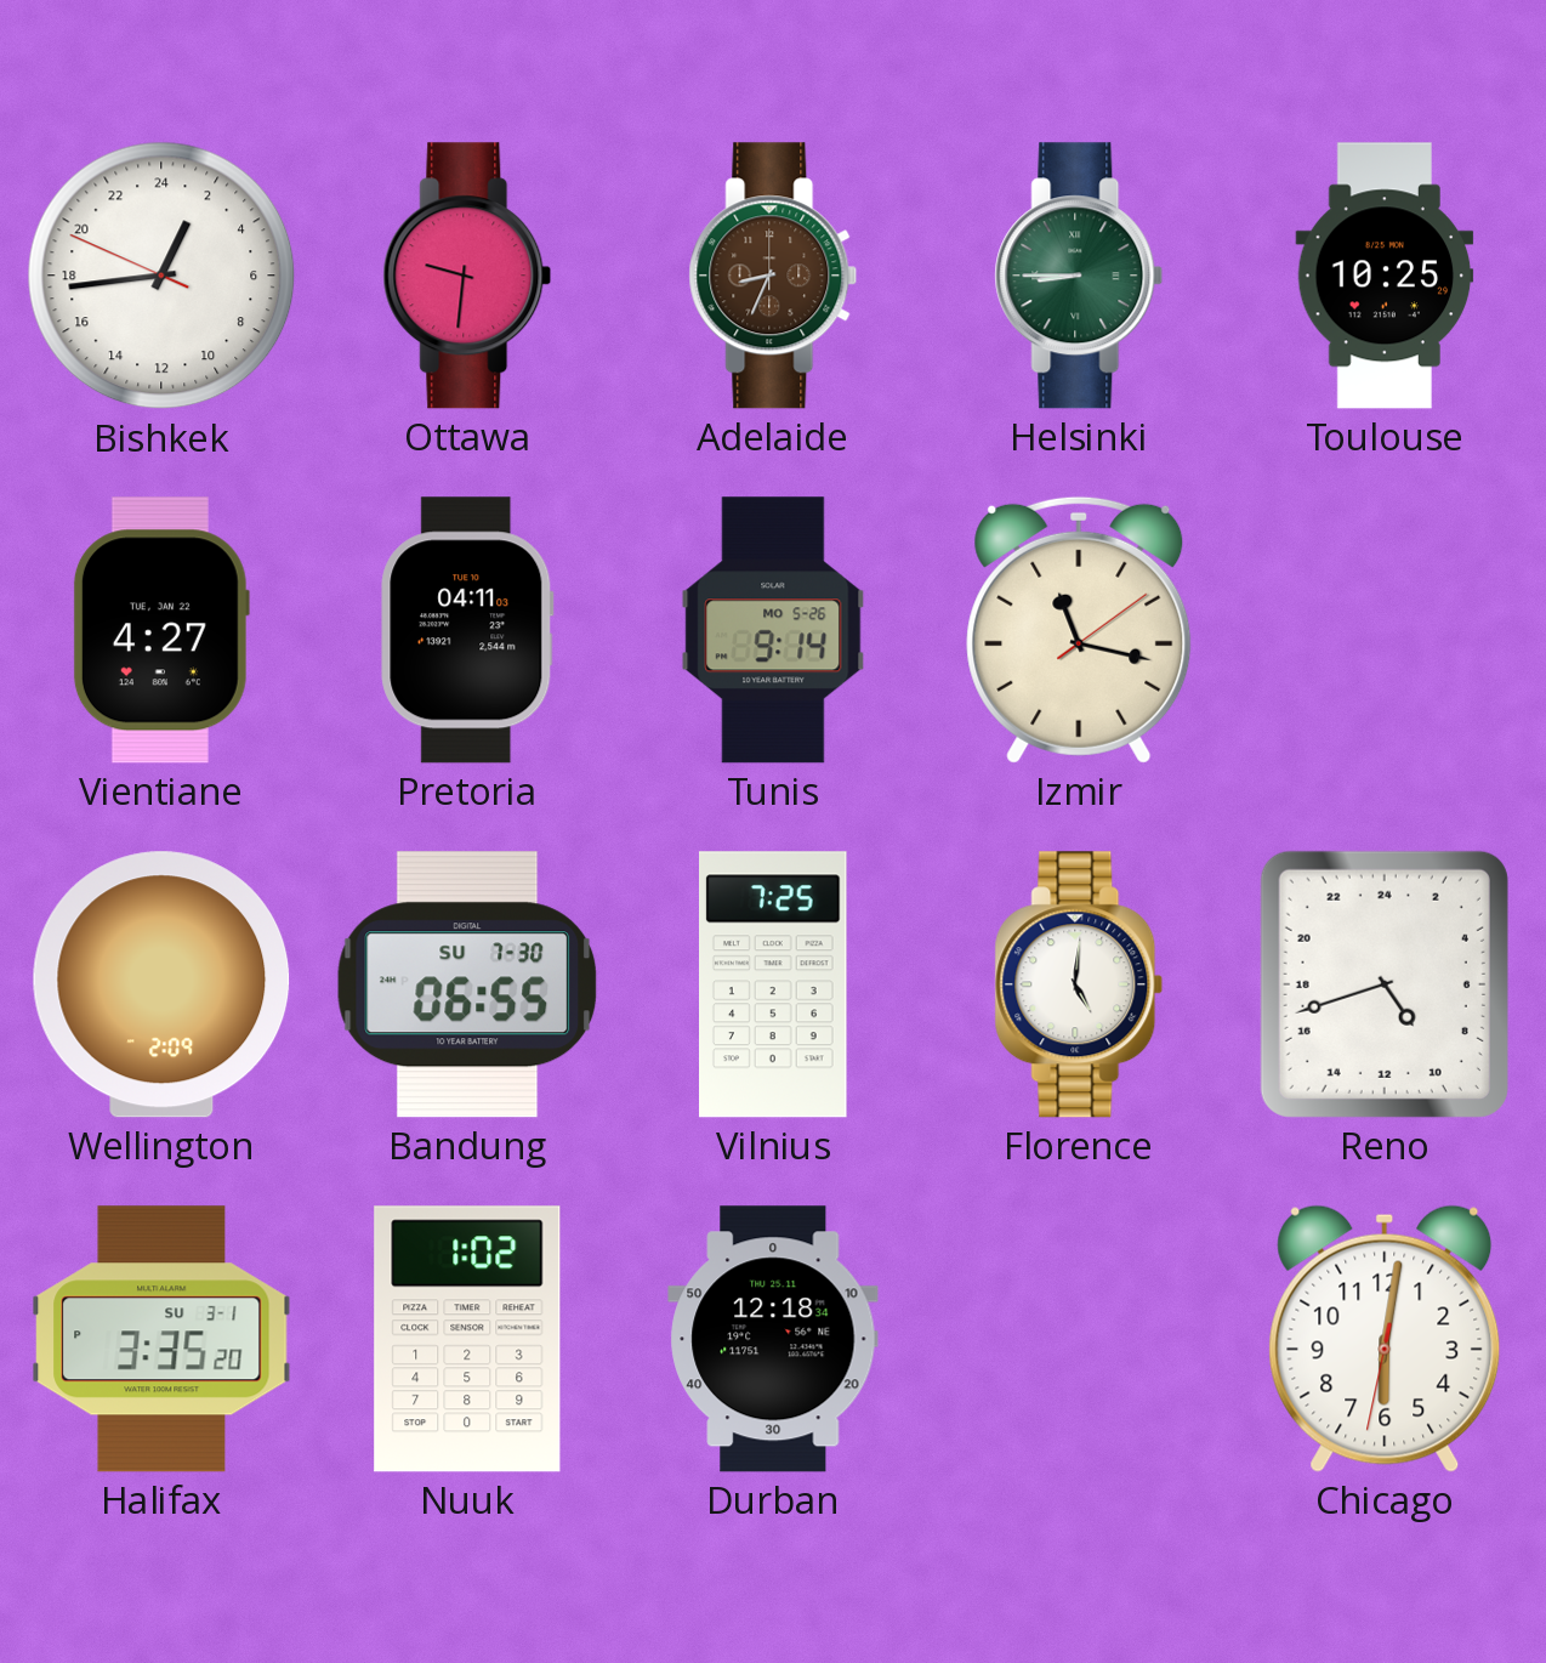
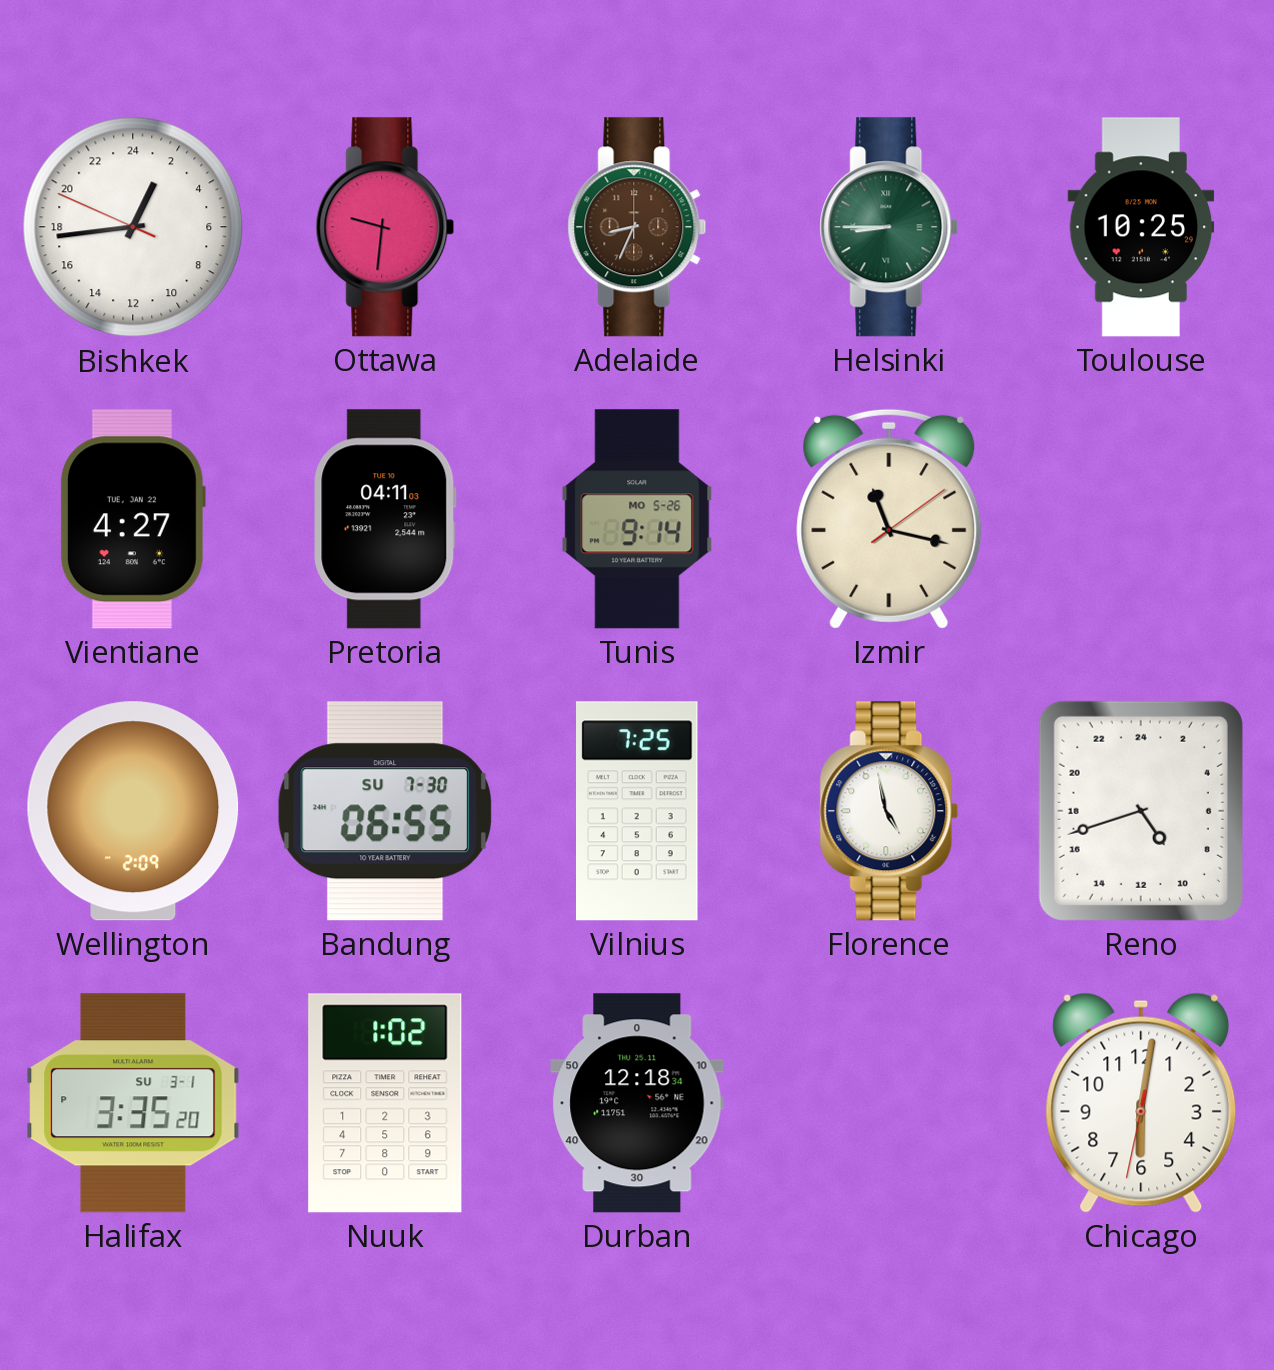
Florence: 5:01 -> 4:58
